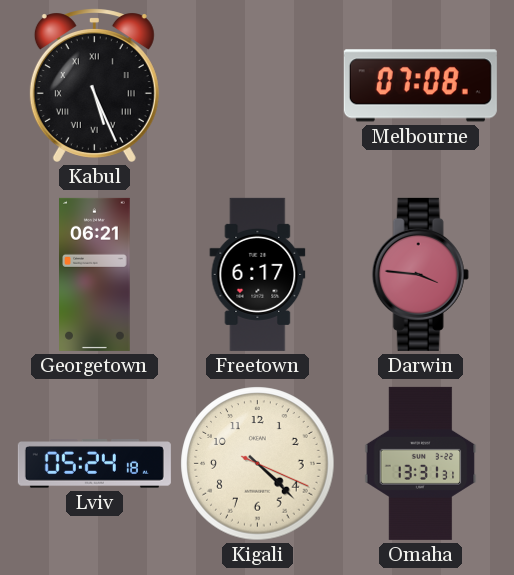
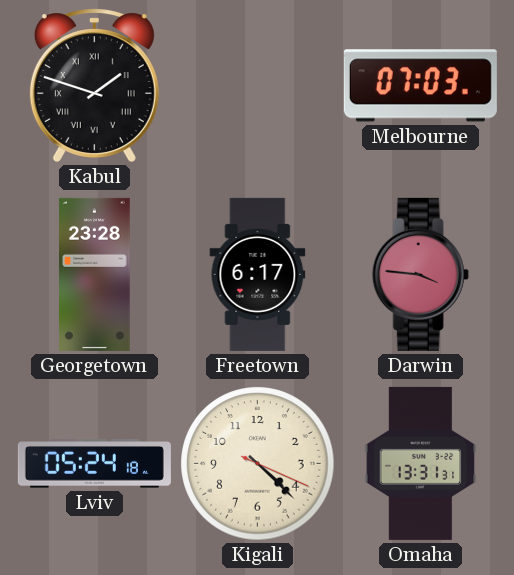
Kabul: 5:26 -> 1:48
Melbourne: 07:08 -> 07:03
Georgetown: 06:21 -> 23:28
